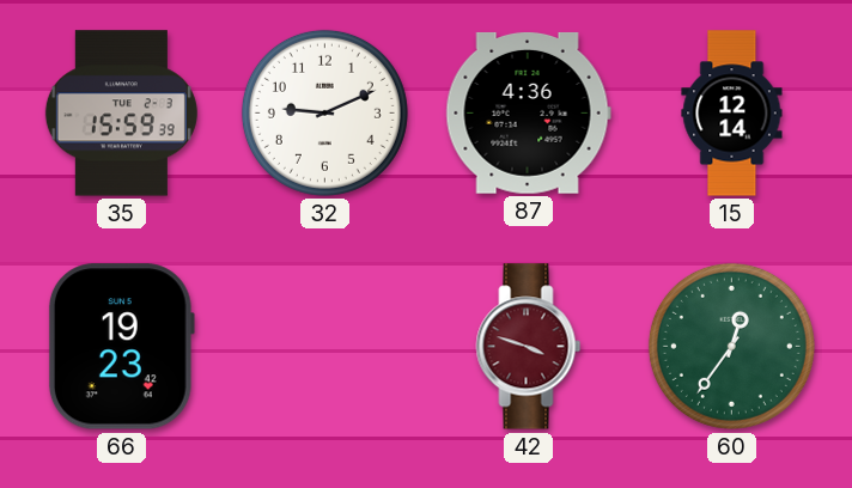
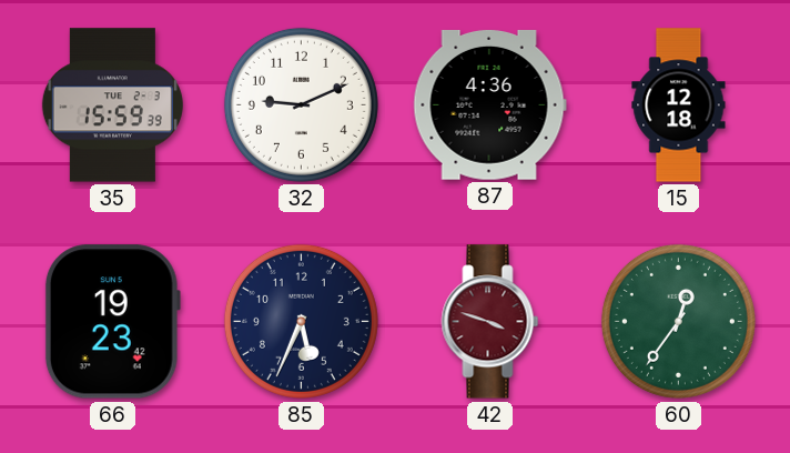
15: 12:14 -> 12:18
85: none -> 5:34
